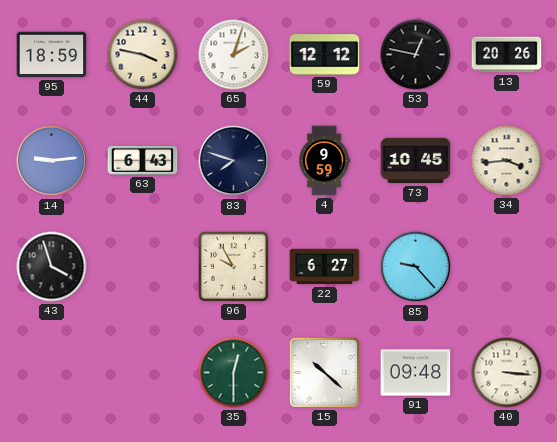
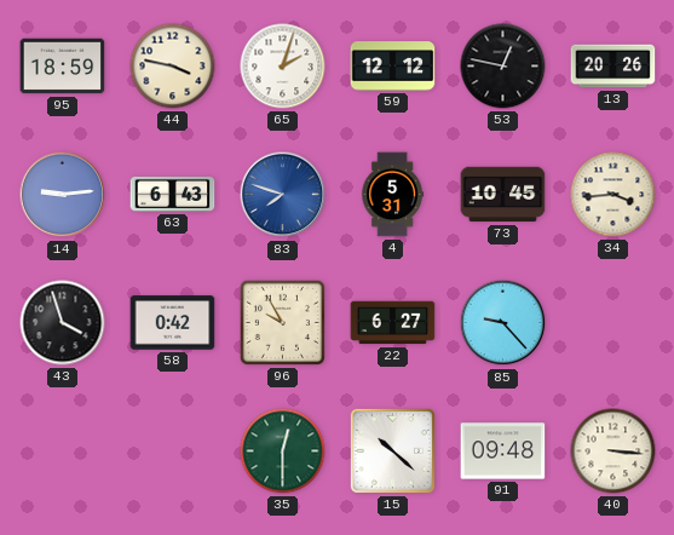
83 dial: navy -> blue
4: 9:59 -> 5:31
58: none -> 0:42
